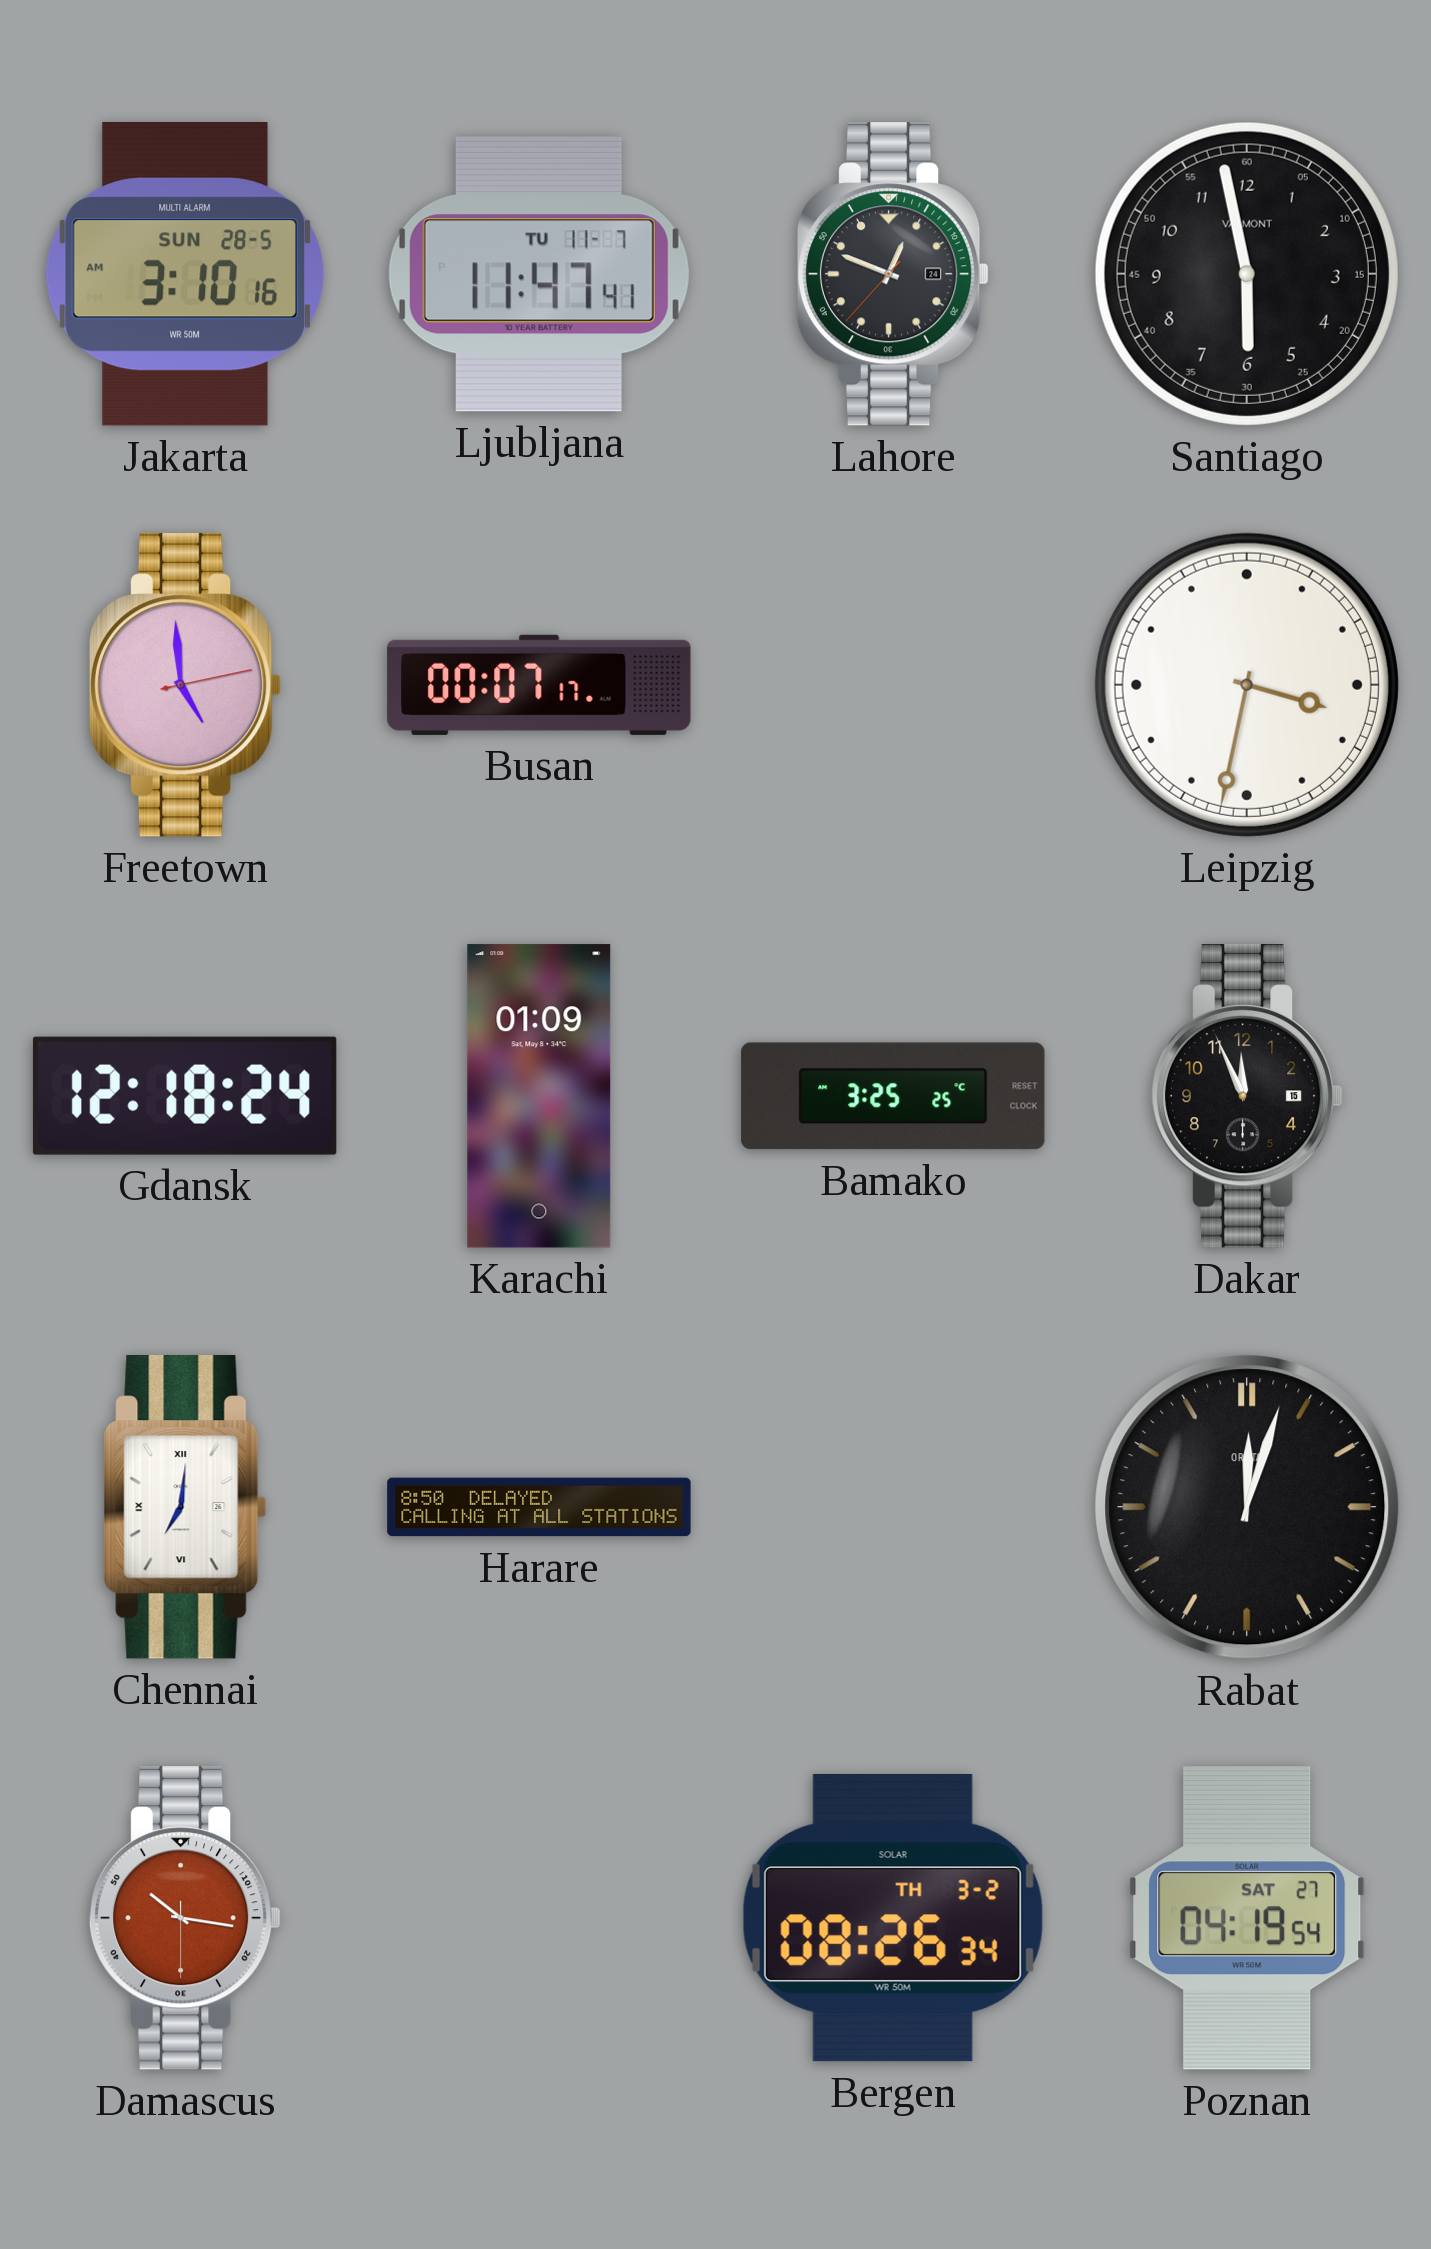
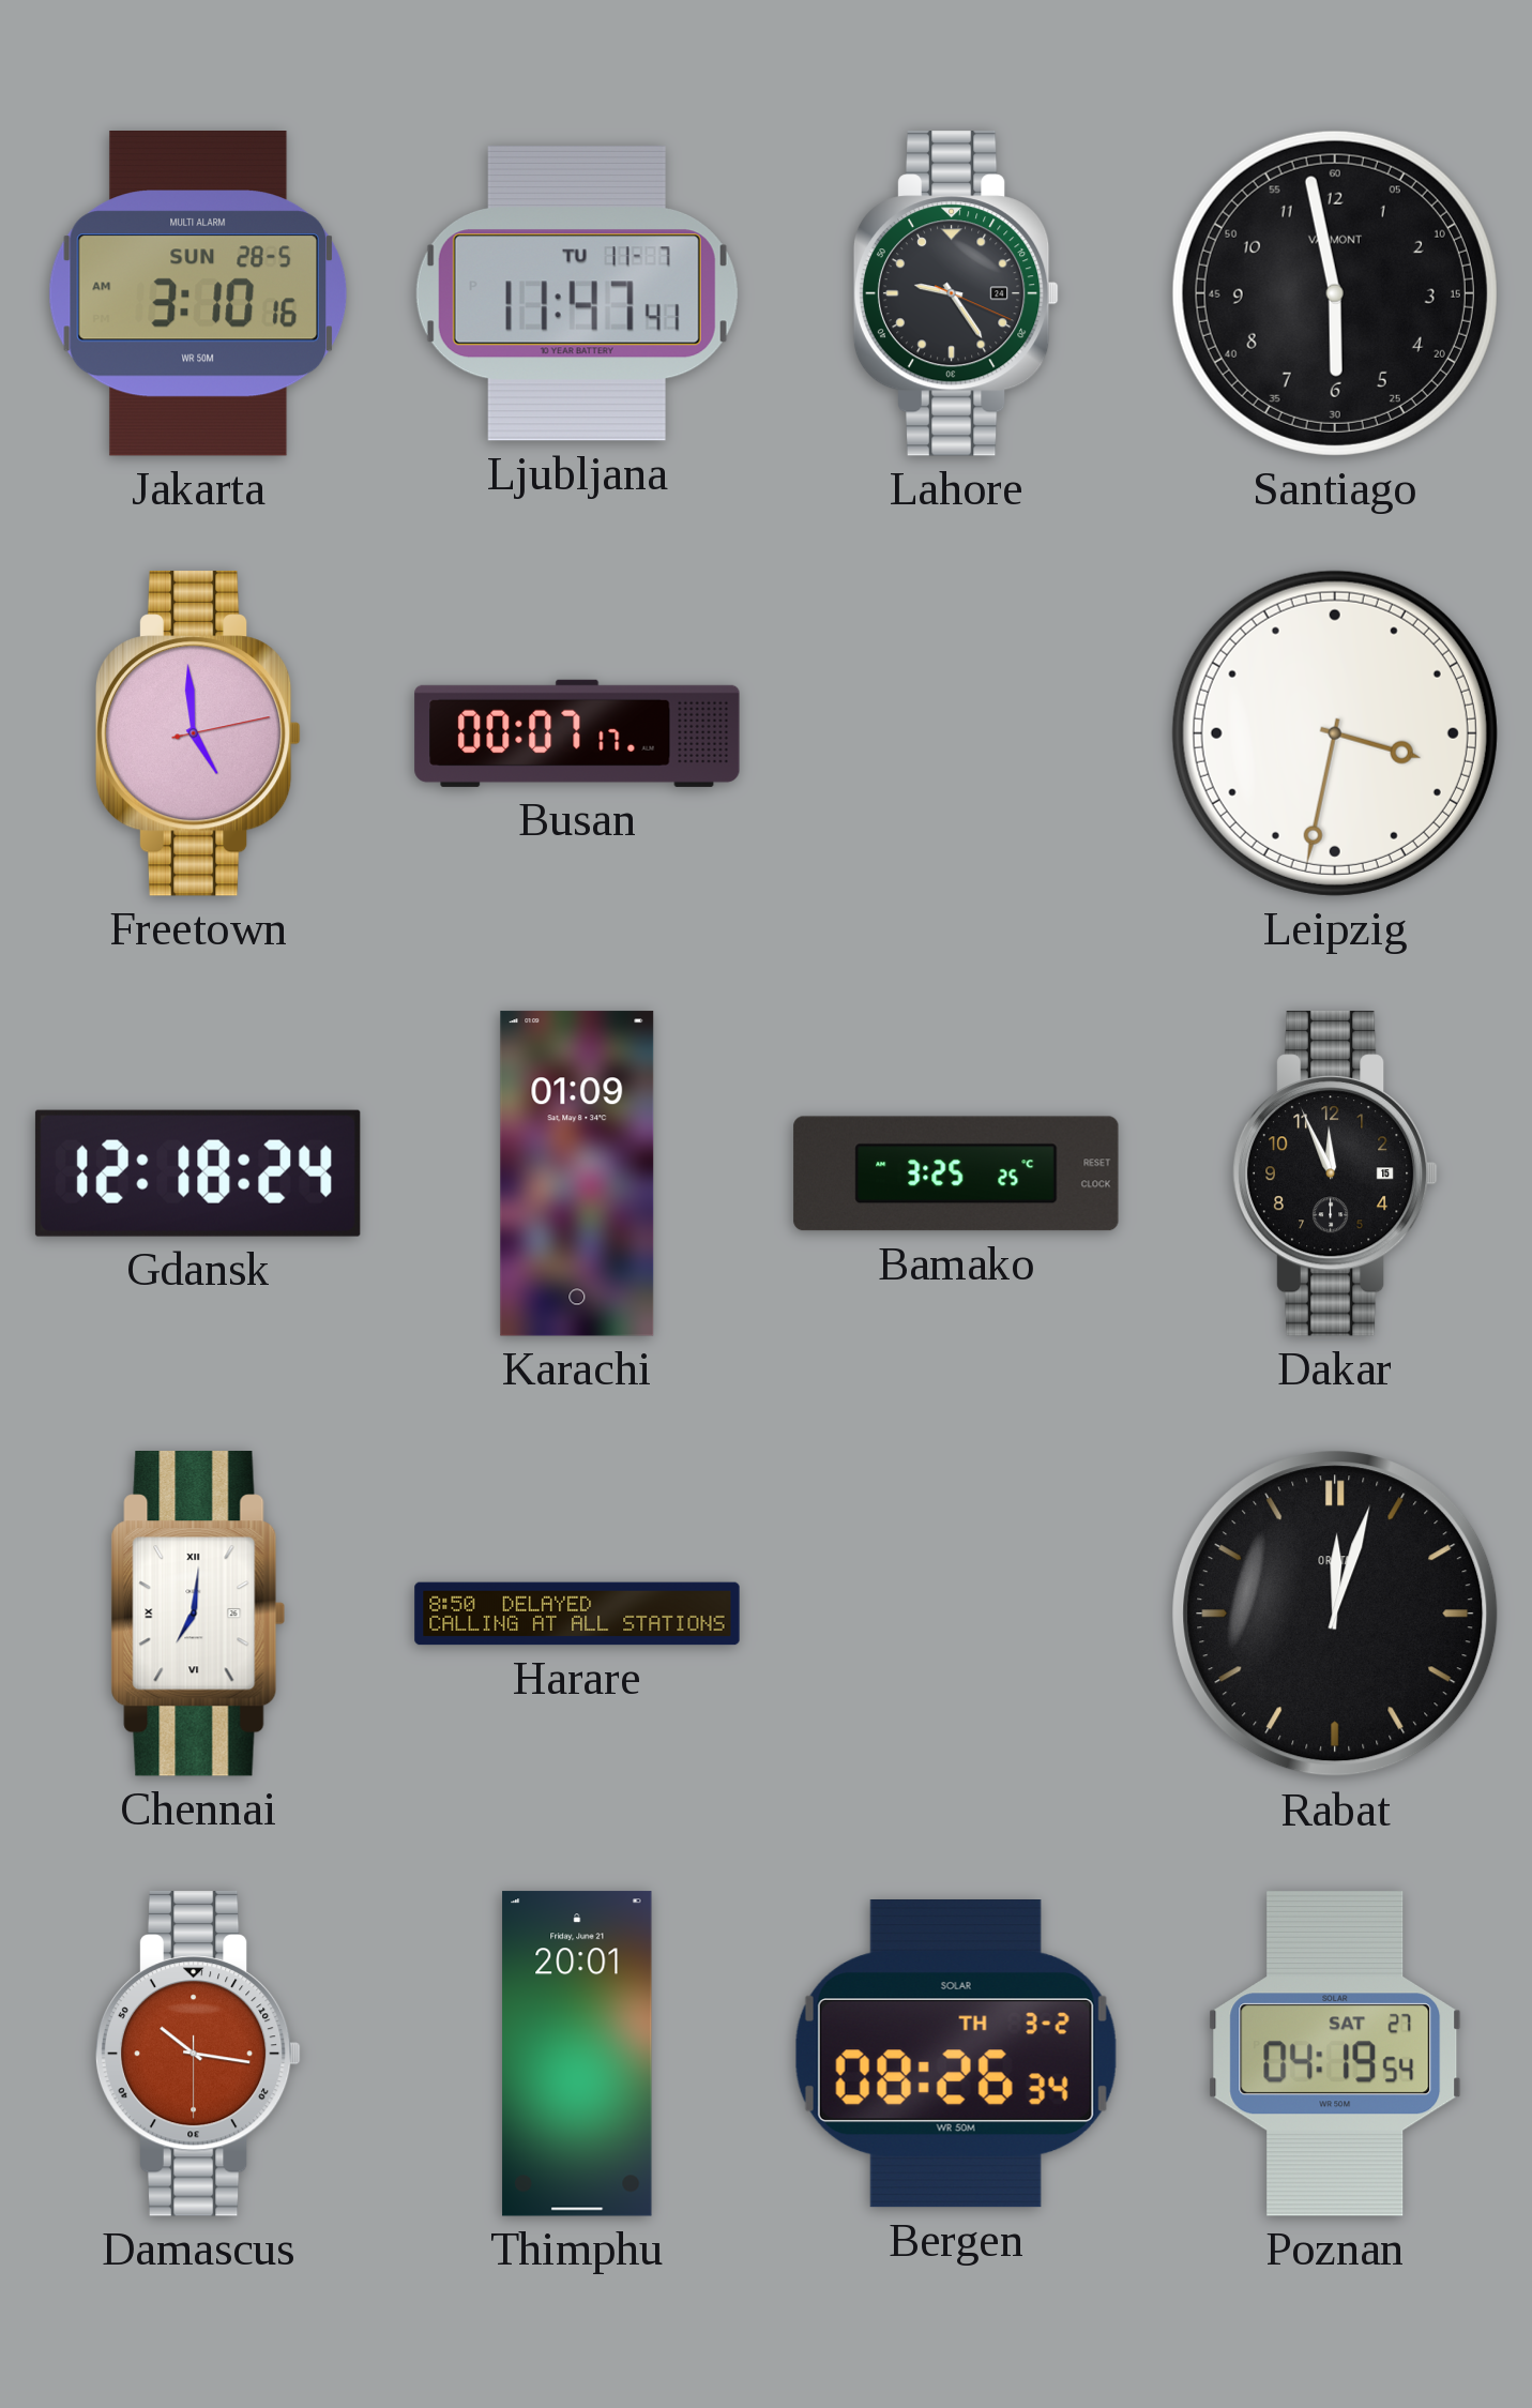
Lahore: 12:48 -> 9:24
Thimphu: none -> 20:01
